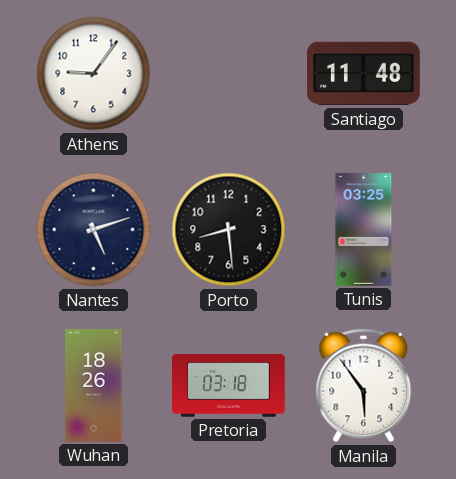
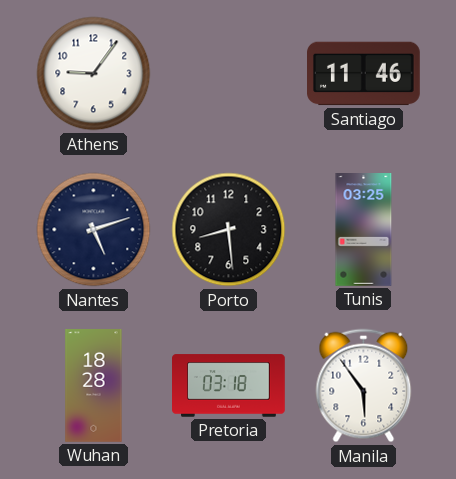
Santiago: 11:48 -> 11:46
Wuhan: 18:26 -> 18:28
